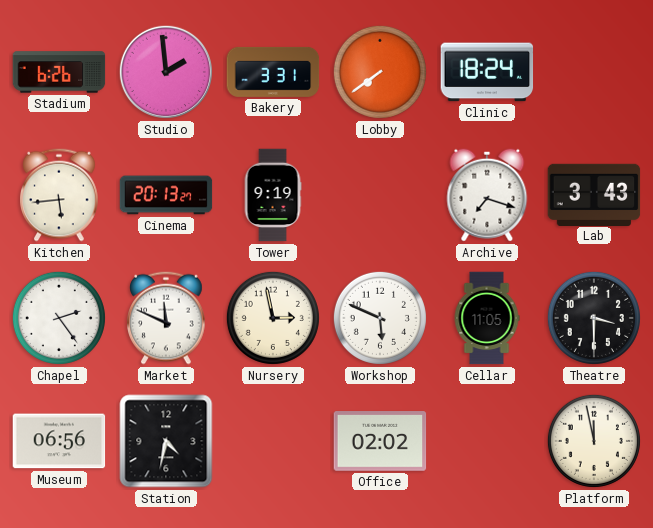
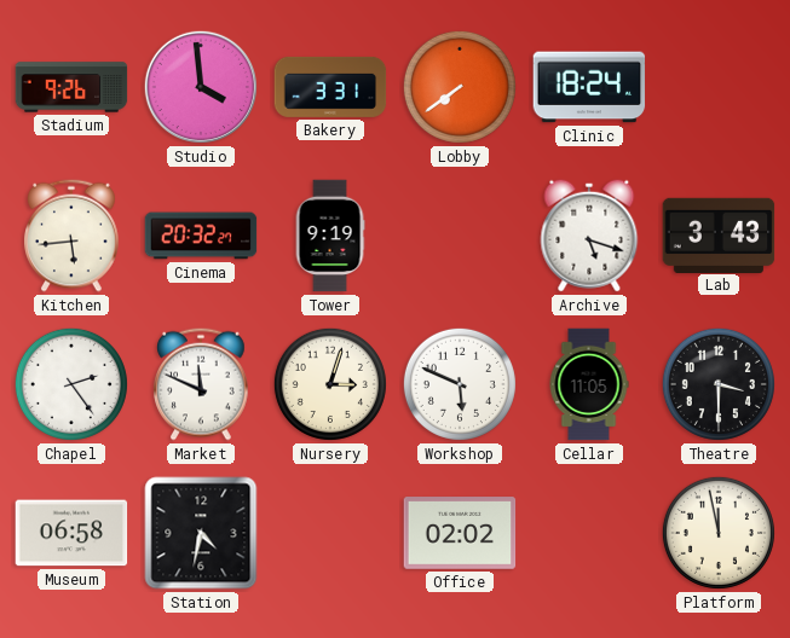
Stadium: 6:26 -> 9:26
Studio: 1:59 -> 3:59
Cinema: 20:13 -> 20:32
Archive: 7:18 -> 5:18
Nursery: 2:58 -> 3:03
Museum: 06:56 -> 06:58
